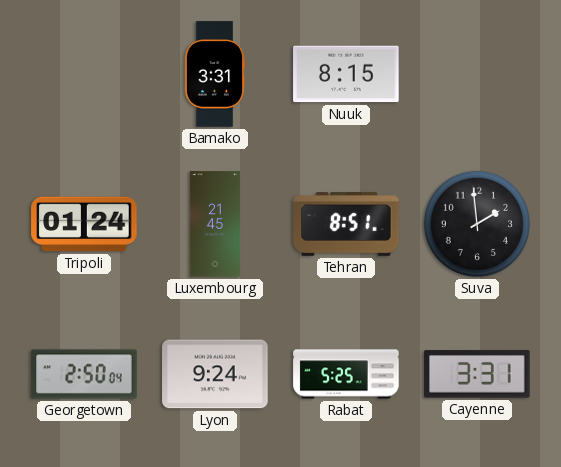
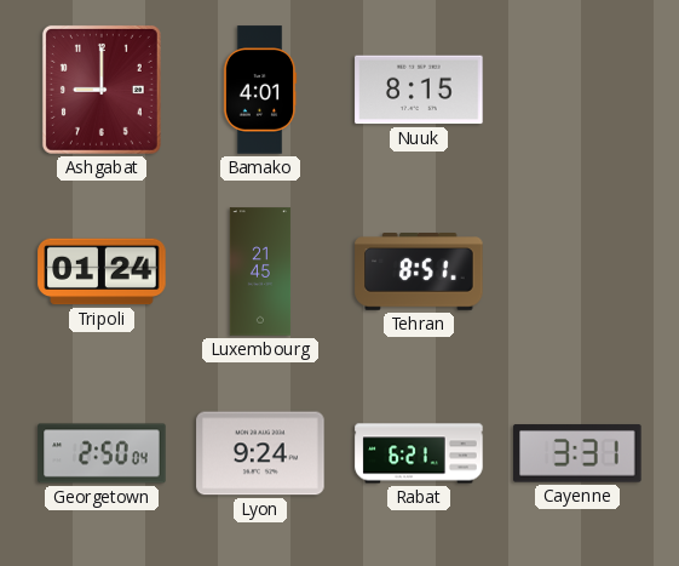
Ashgabat: none -> 9:00
Bamako: 3:31 -> 4:01
Suva: 1:59 -> none
Rabat: 5:25 -> 6:21
